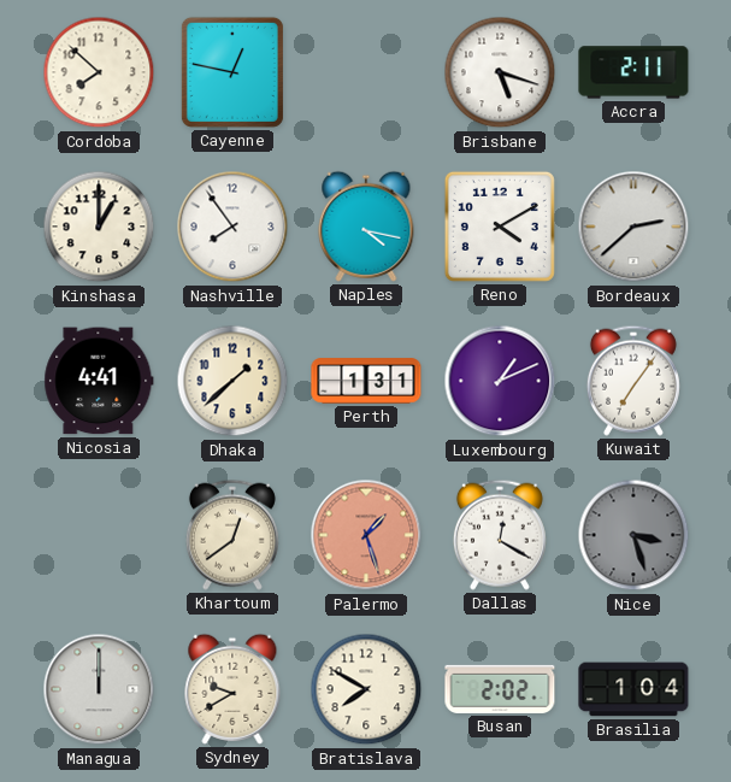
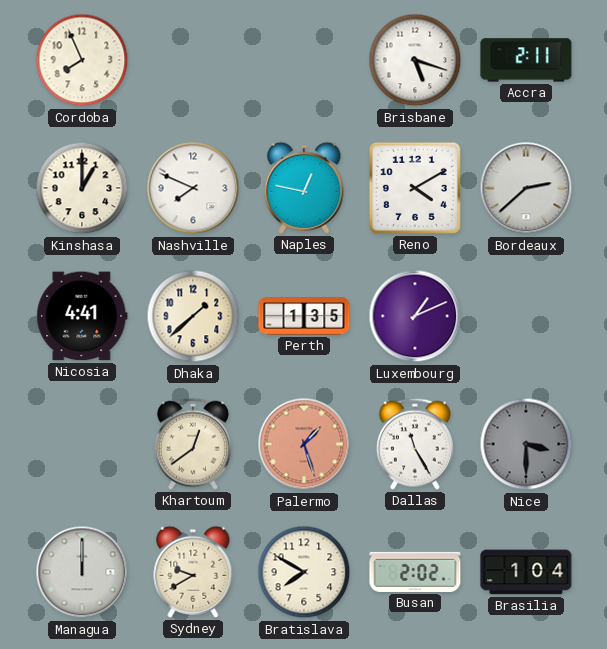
Cordoba: 7:52 -> 7:56
Cayenne: 12:47 -> none
Nashville: 7:54 -> 7:49
Naples: 4:17 -> 12:47
Perth: 1:31 -> 1:35
Kuwait: 7:06 -> none
Dallas: 12:20 -> 11:25
Nice: 3:27 -> 3:30
